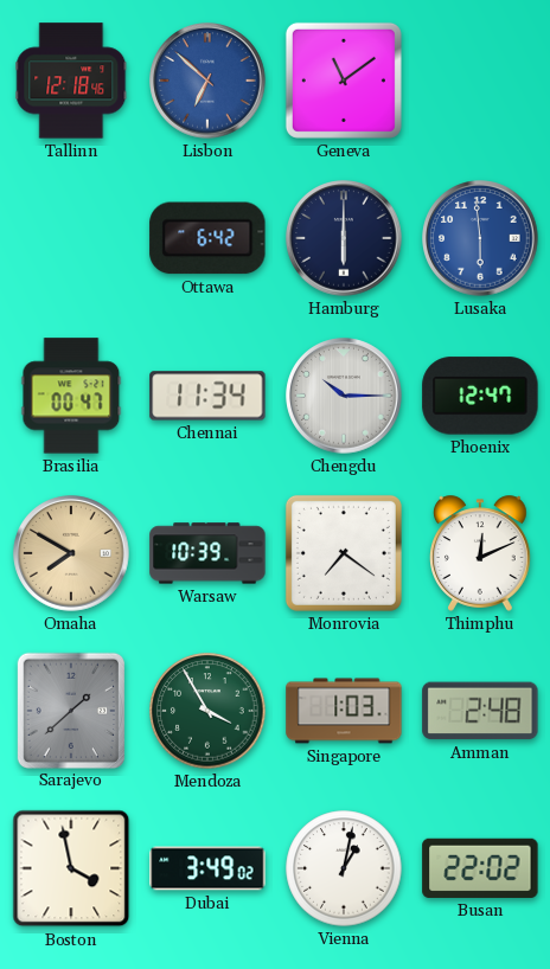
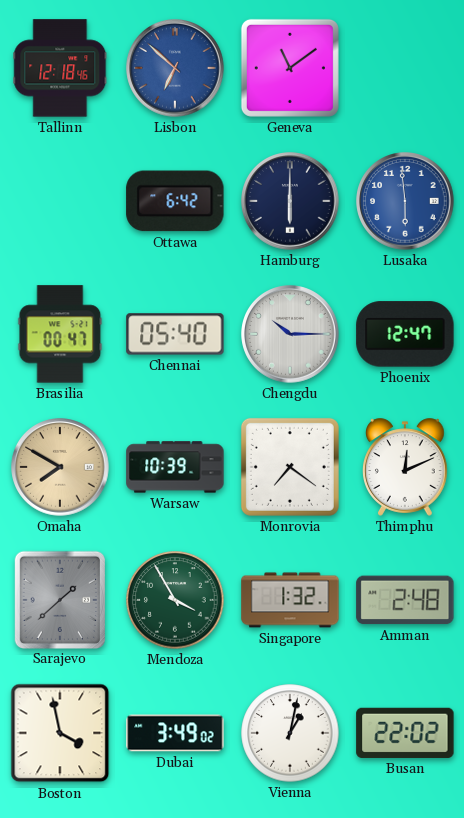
Chennai: 11:34 -> 05:40
Singapore: 1:03 -> 1:32
